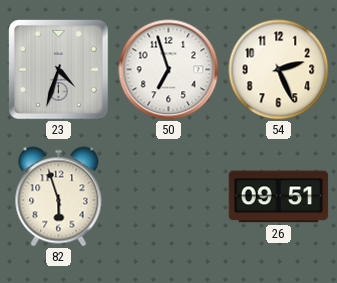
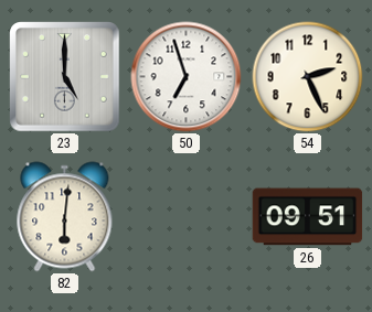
23: 4:33 -> 5:00
82: 5:57 -> 6:01
